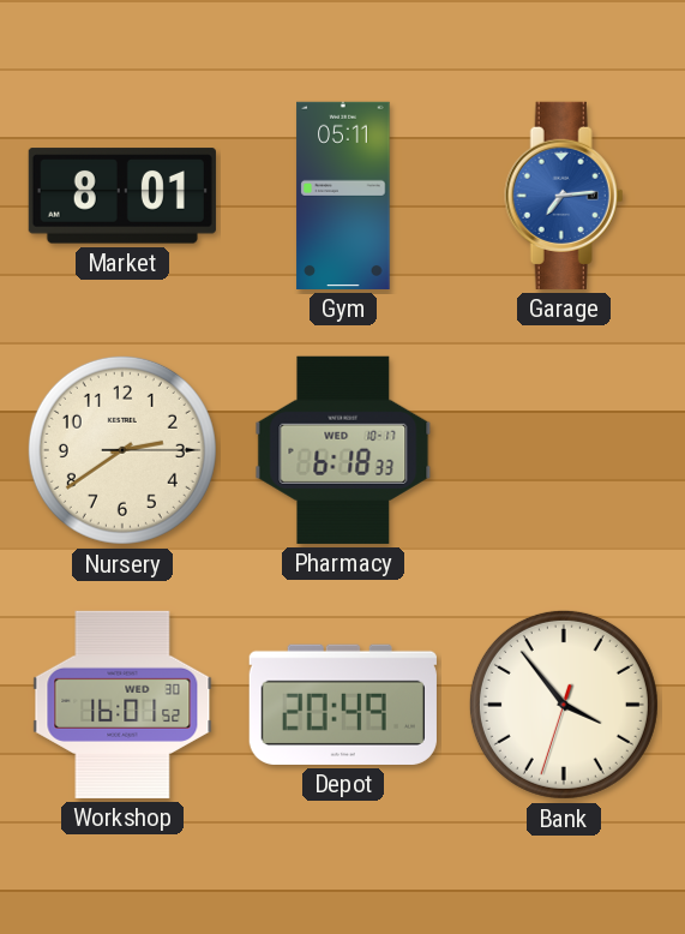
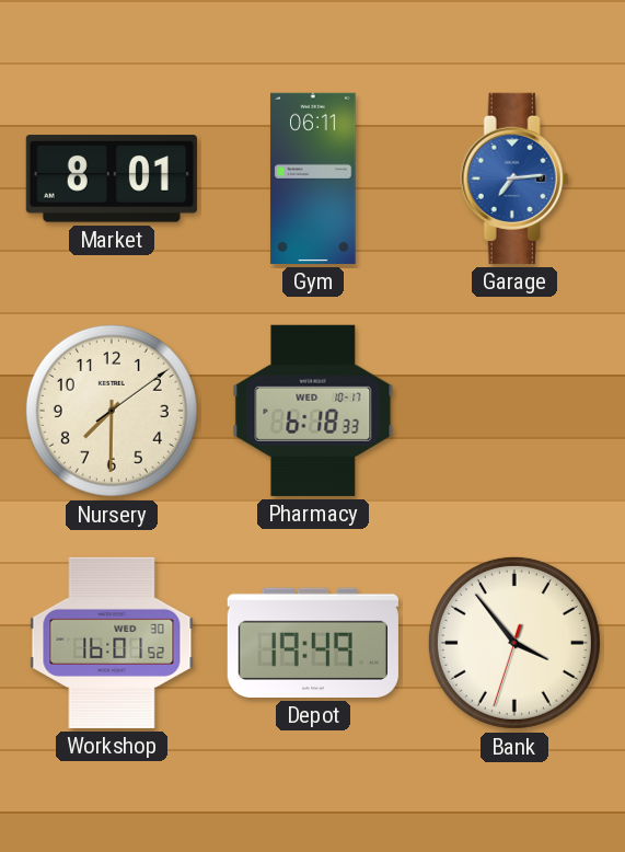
Gym: 05:11 -> 06:11
Nursery: 2:39 -> 7:30
Depot: 20:49 -> 19:49
